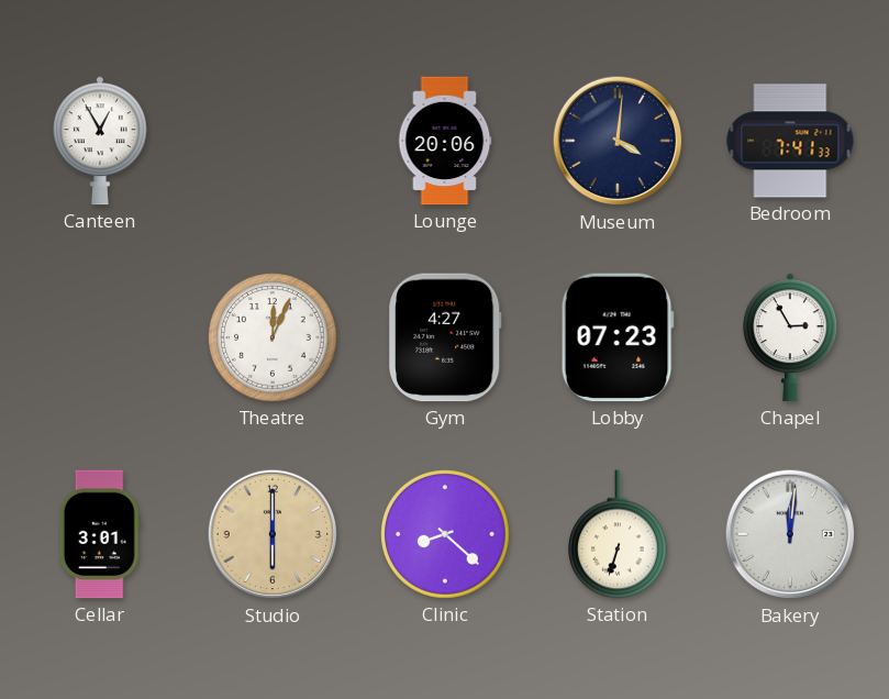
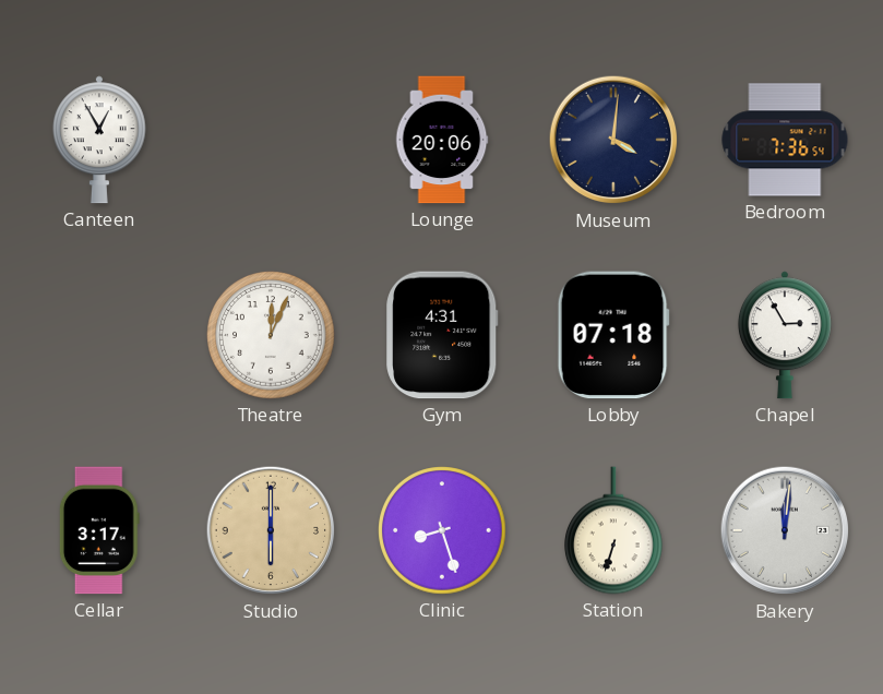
Bedroom: 7:41 -> 7:36
Gym: 4:27 -> 4:31
Lobby: 07:23 -> 07:18
Cellar: 3:01 -> 3:17
Clinic: 8:22 -> 8:27
